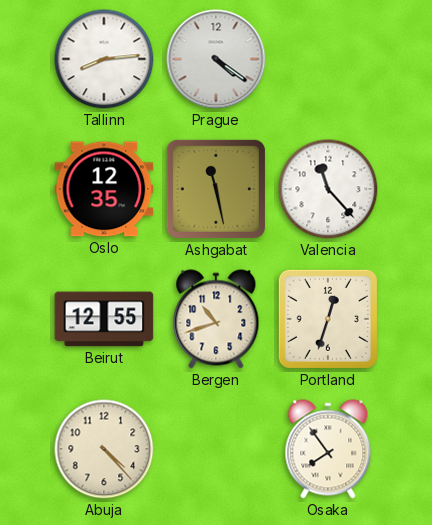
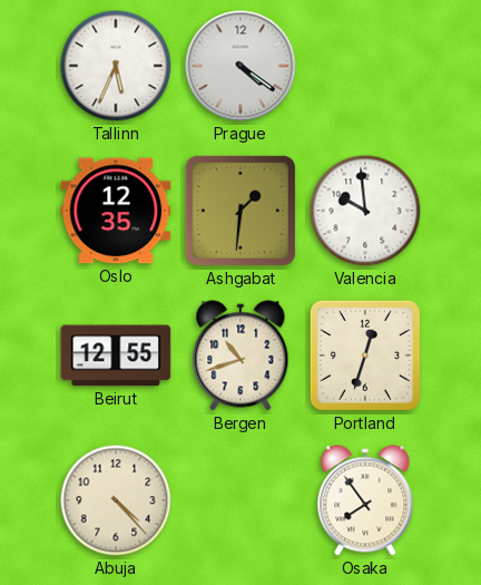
Tallinn: 8:14 -> 5:34
Ashgabat: 11:28 -> 1:31
Valencia: 11:23 -> 9:59
